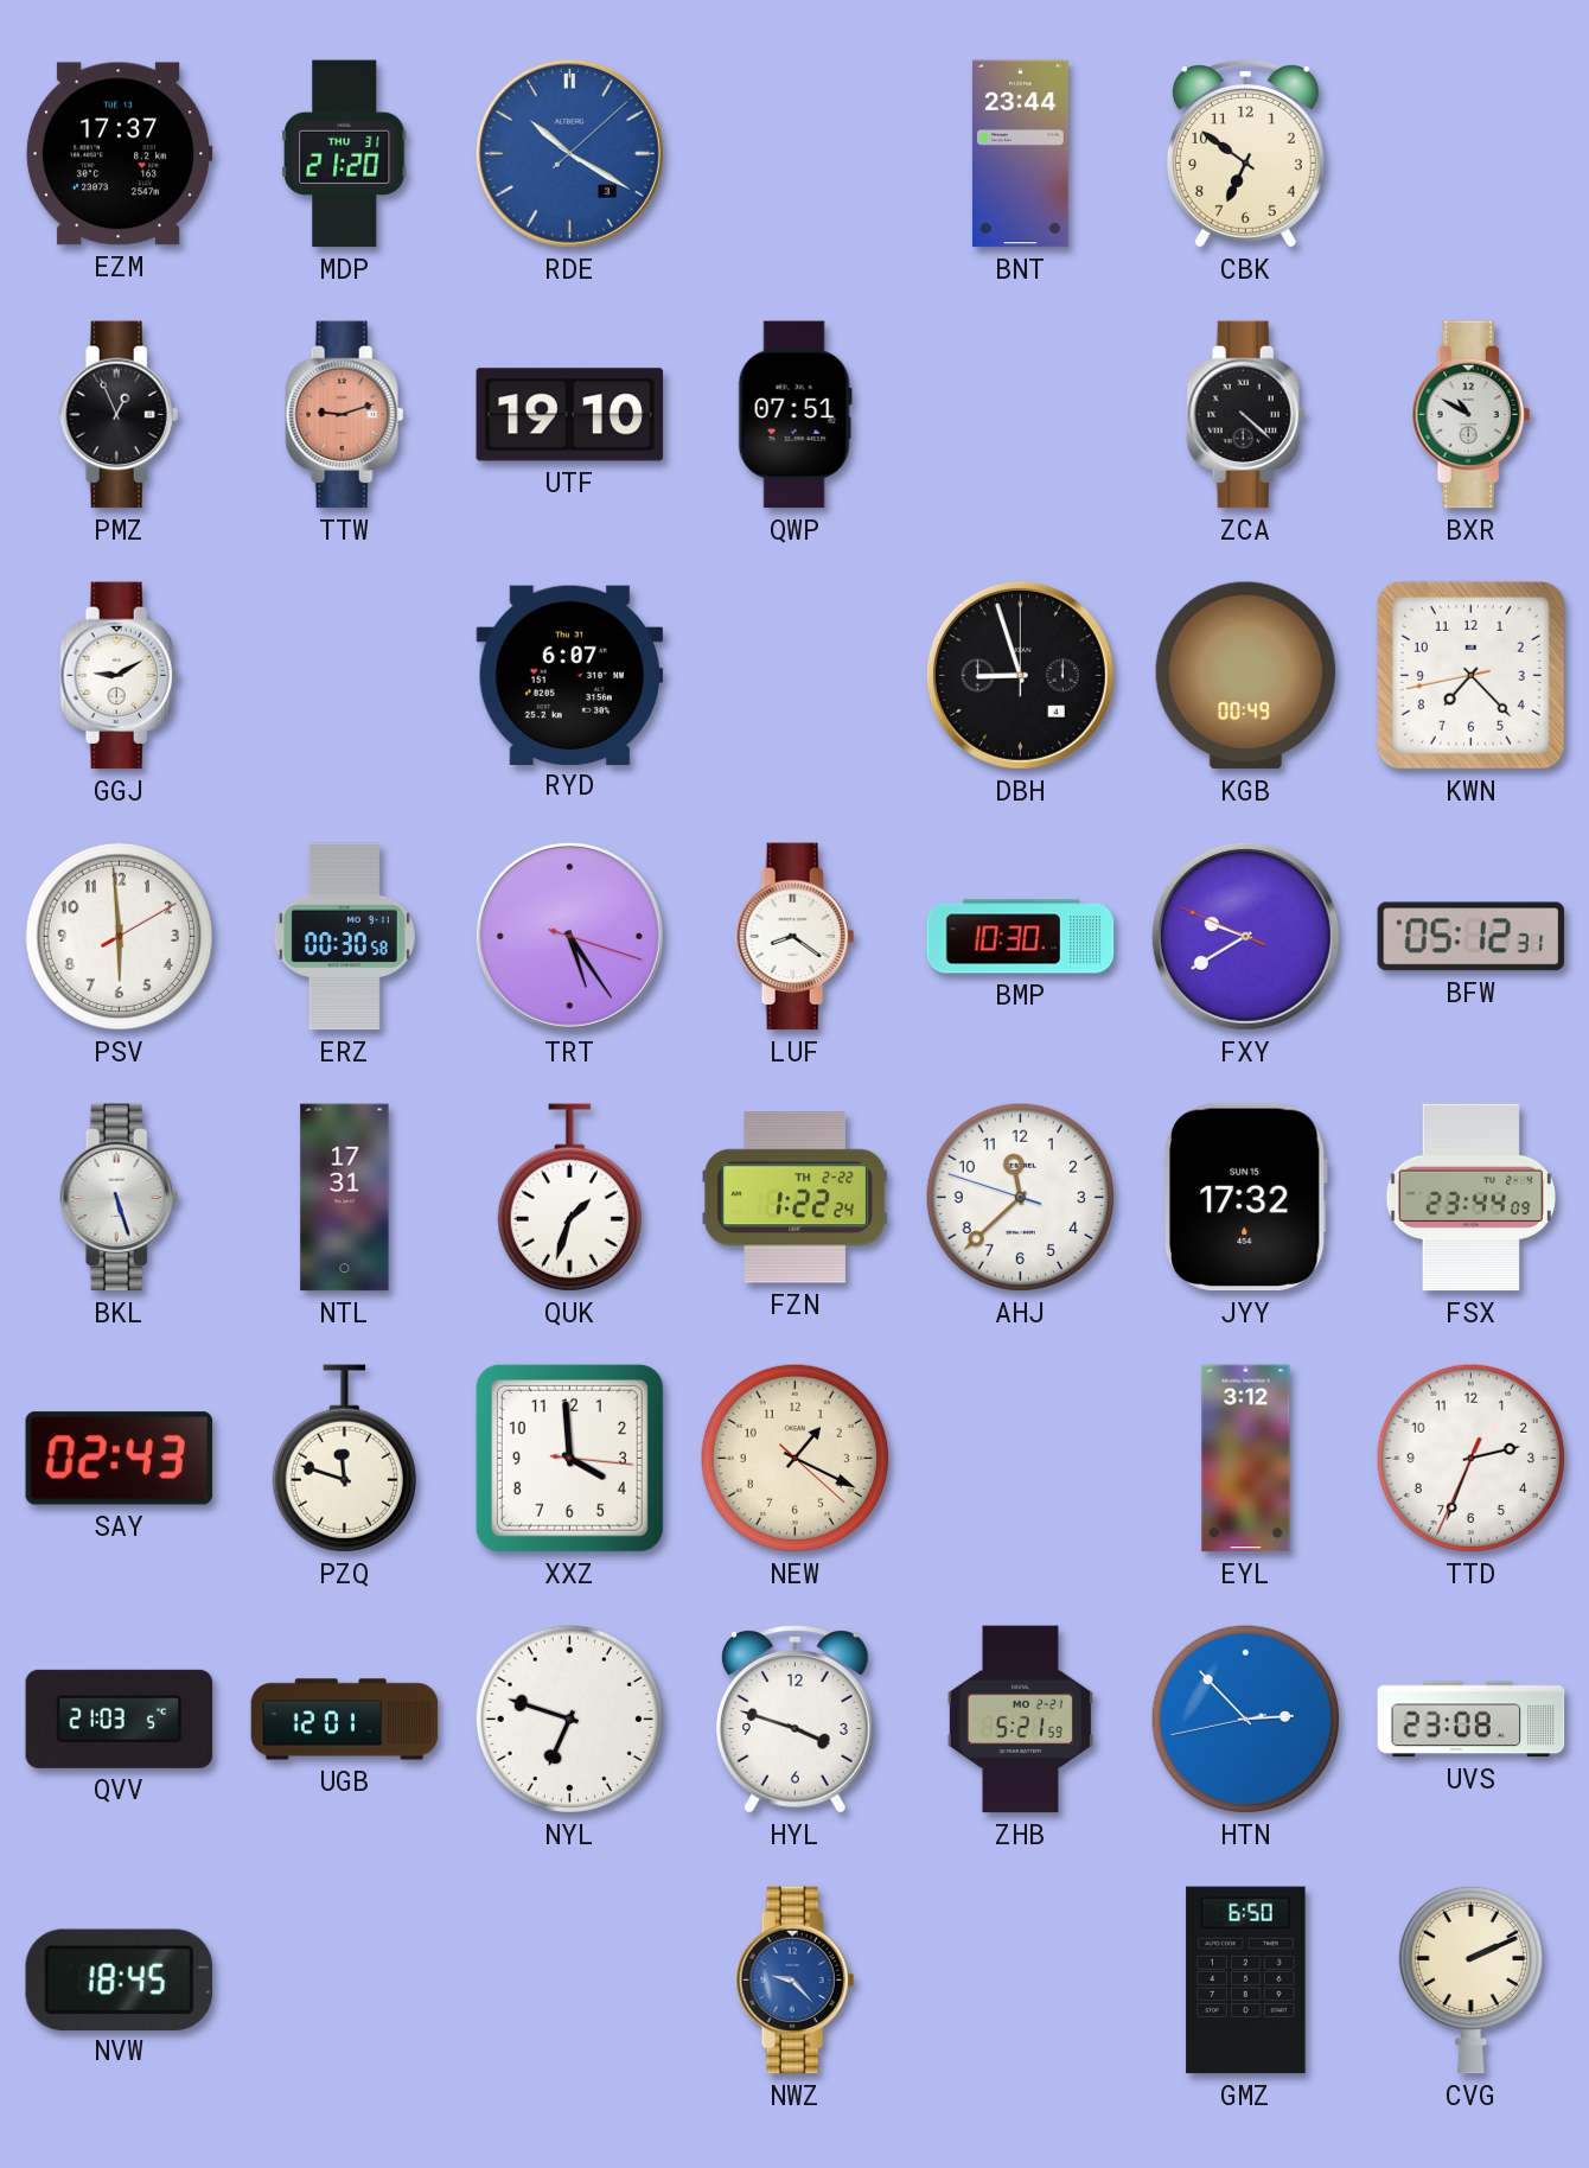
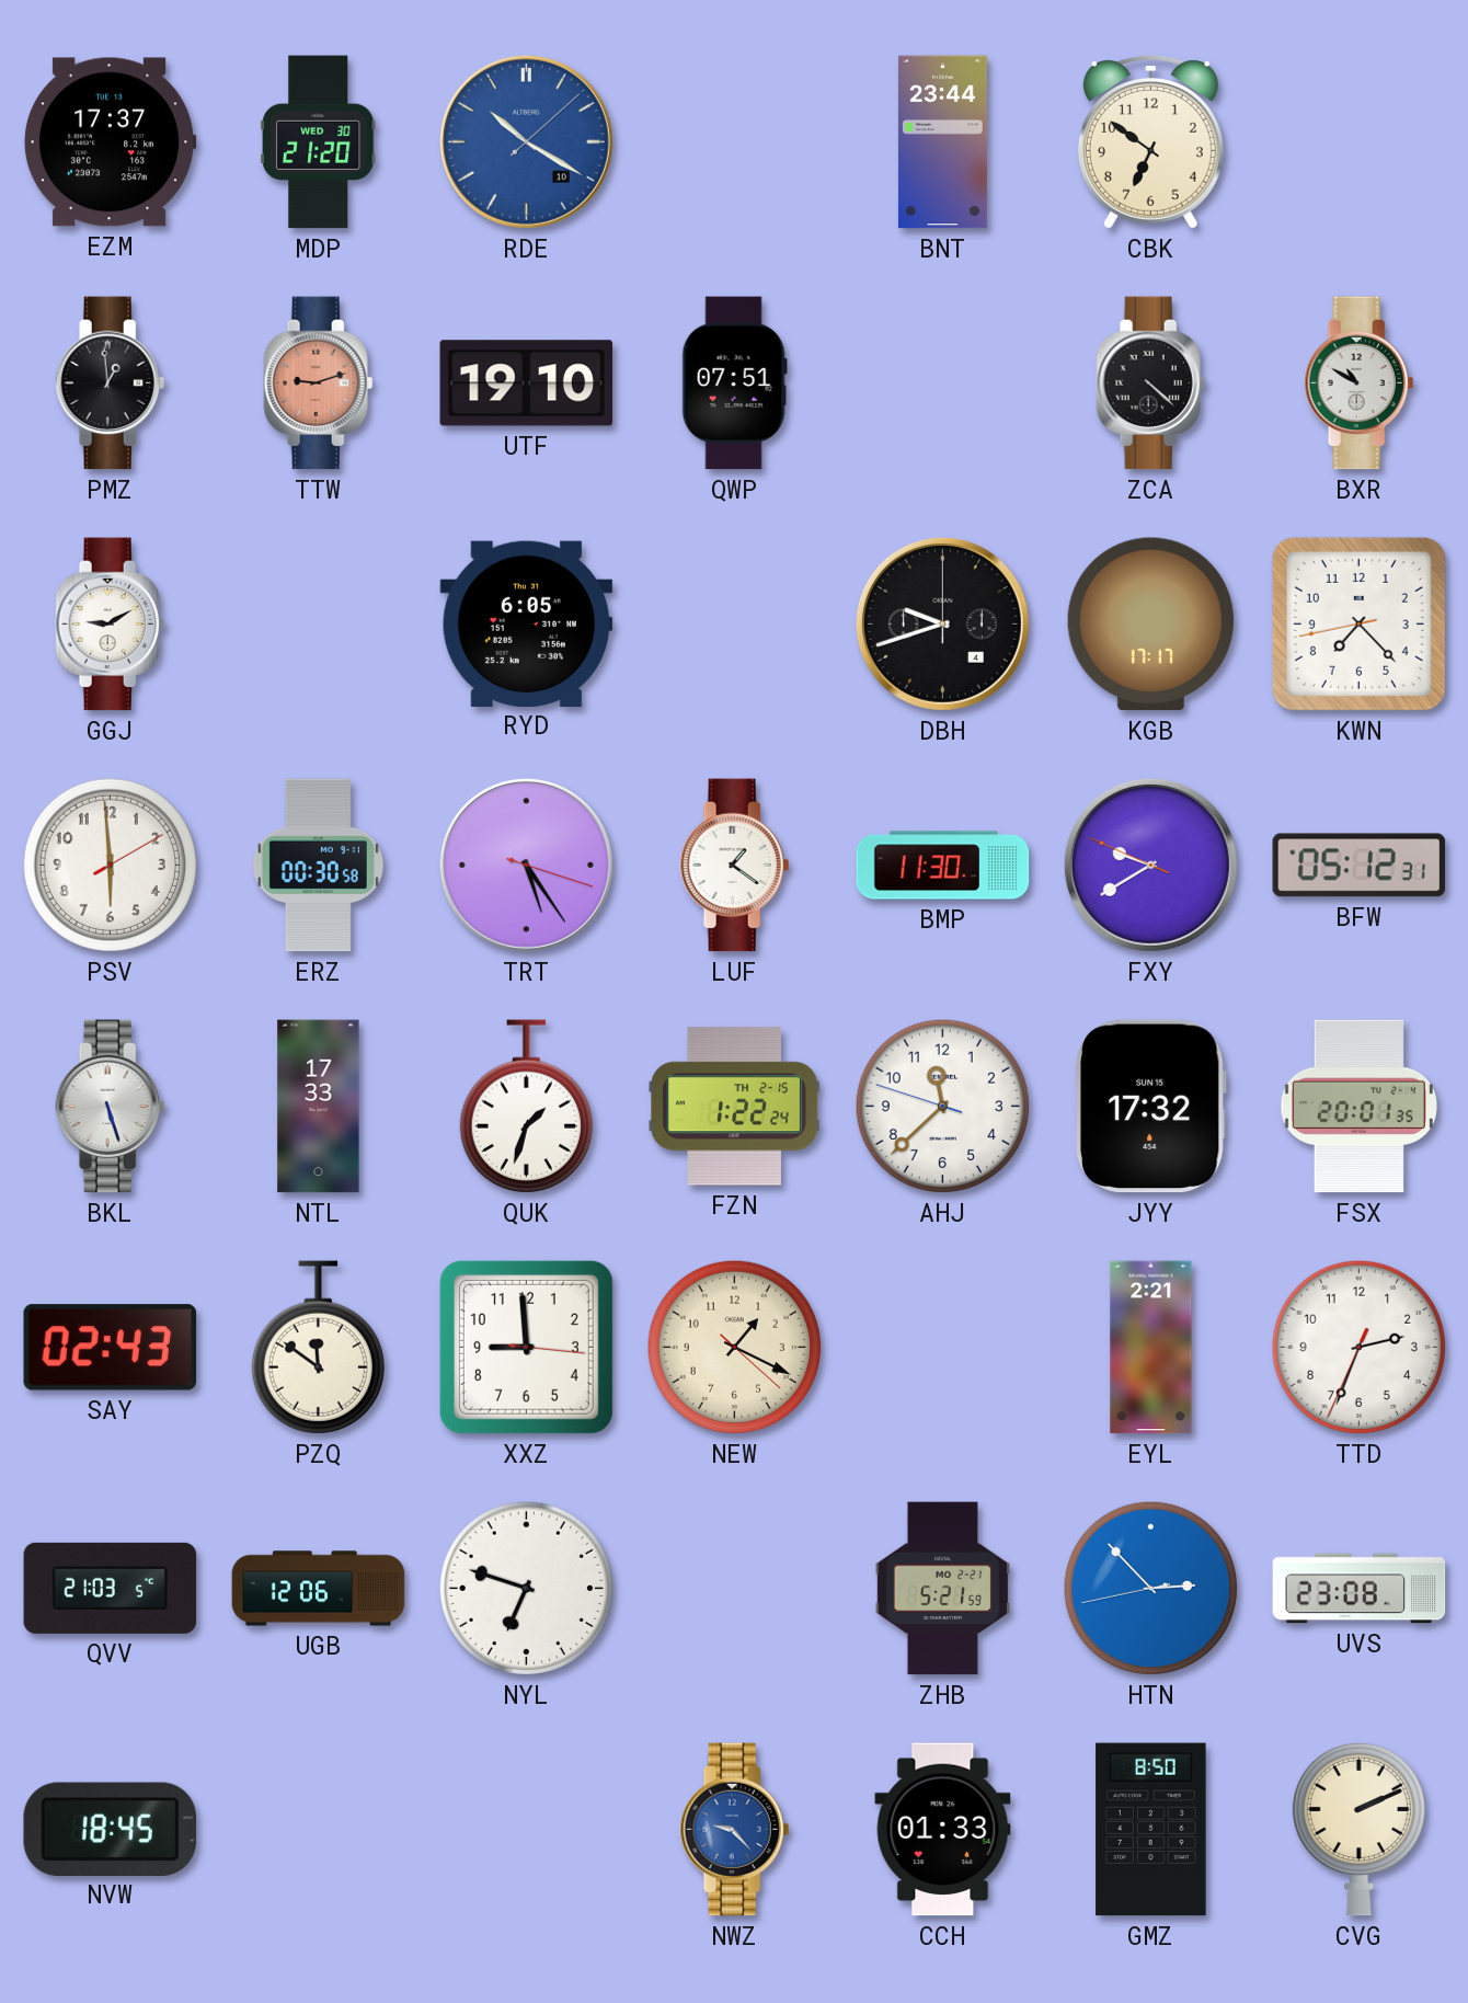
MDP date: THU 31 -> WED 30
RDE date: 3 -> 10
PMZ: 12:56 -> 12:59
RYD: 6:07 -> 6:05
DBH: 8:57 -> 9:42
KGB: 00:49 -> 17:17
LUF: 8:21 -> 1:21
BMP: 10:30 -> 11:30
NTL: 17:31 -> 17:33
FZN date: TH 2-22 -> TH 2-15
FSX: 23:44 -> 20:01
PZQ: 11:48 -> 11:51
XXZ: 3:59 -> 8:59
EYL: 3:12 -> 2:21
UGB: 12:01 -> 12:06
HYL: 3:48 -> none
CCH: none -> 01:33
GMZ: 6:50 -> 8:50
